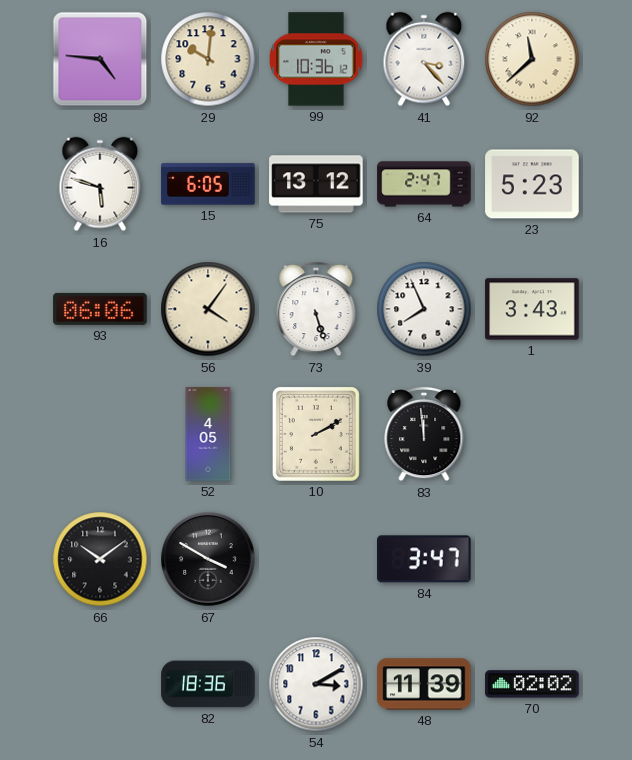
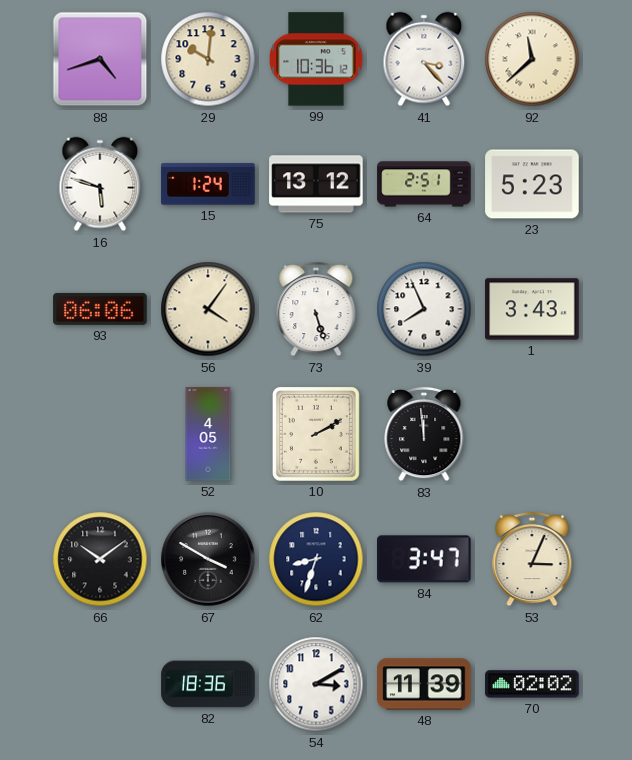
88: 4:46 -> 4:42
15: 6:05 -> 1:24
64: 2:47 -> 2:51
62: none -> 8:33
53: none -> 3:04
